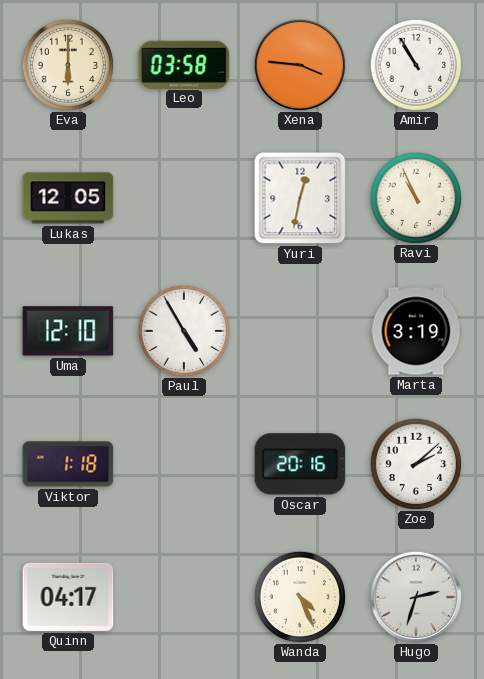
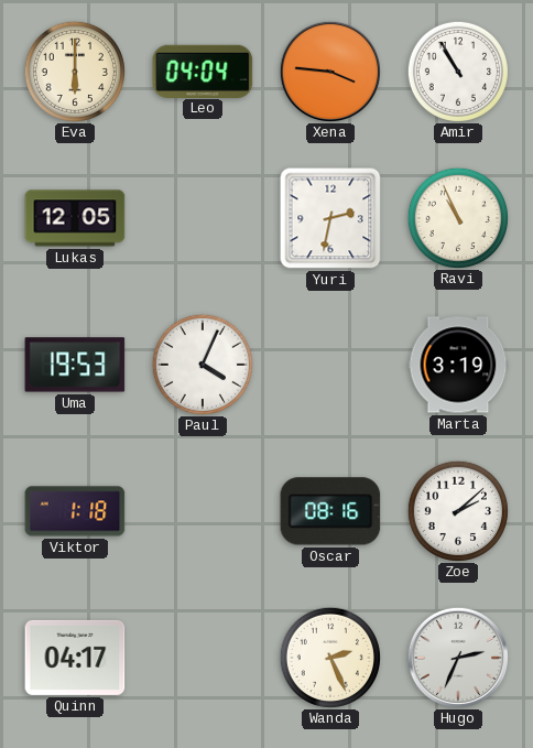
Leo: 03:58 -> 04:04
Yuri: 12:32 -> 2:32
Uma: 12:10 -> 19:53
Paul: 4:55 -> 4:04
Oscar: 20:16 -> 08:16
Wanda: 4:26 -> 2:26
Hugo: 2:33 -> 2:34
